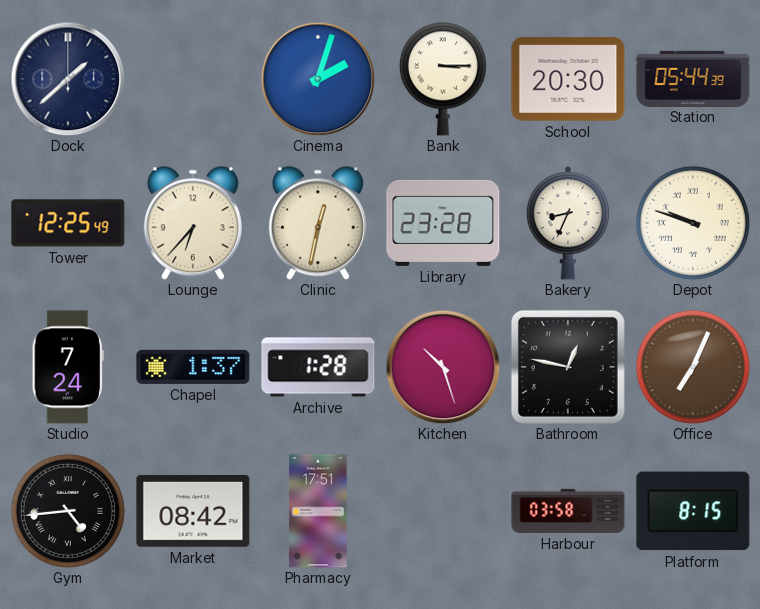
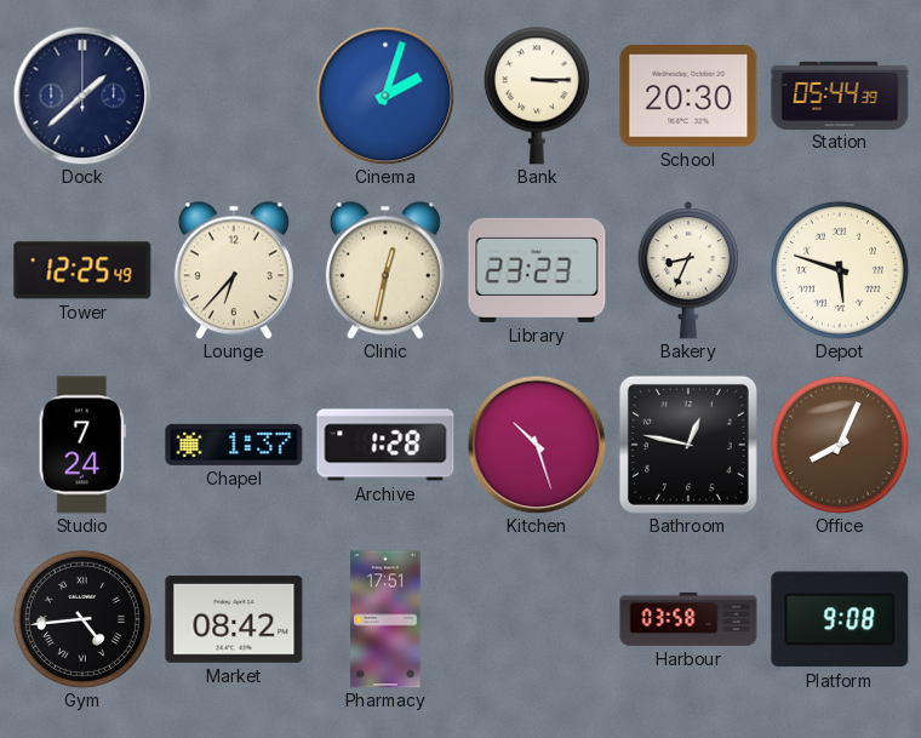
Library: 23:28 -> 23:23
Depot: 9:48 -> 5:48
Office: 7:04 -> 8:04
Platform: 8:15 -> 9:08
